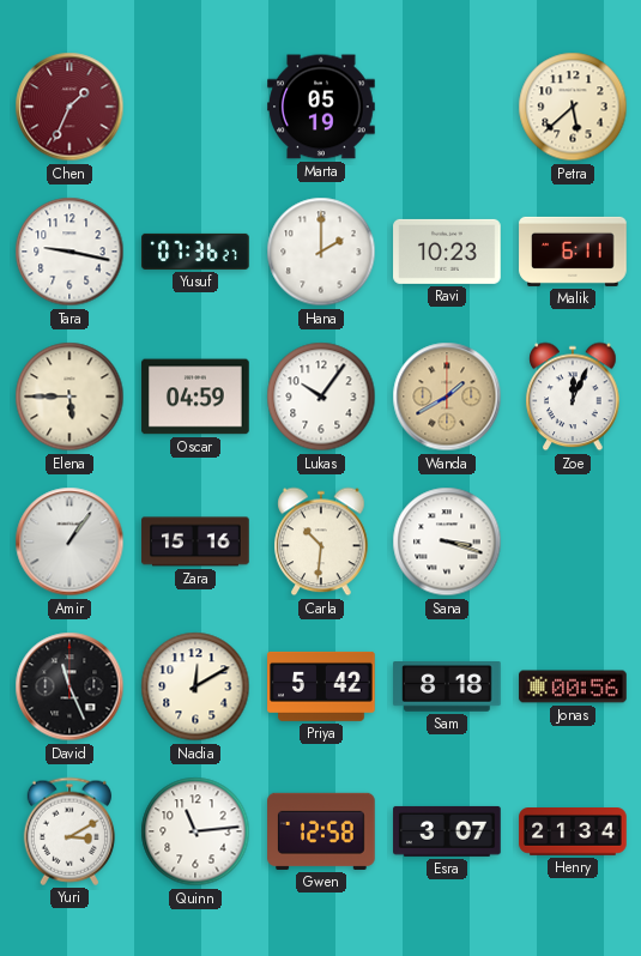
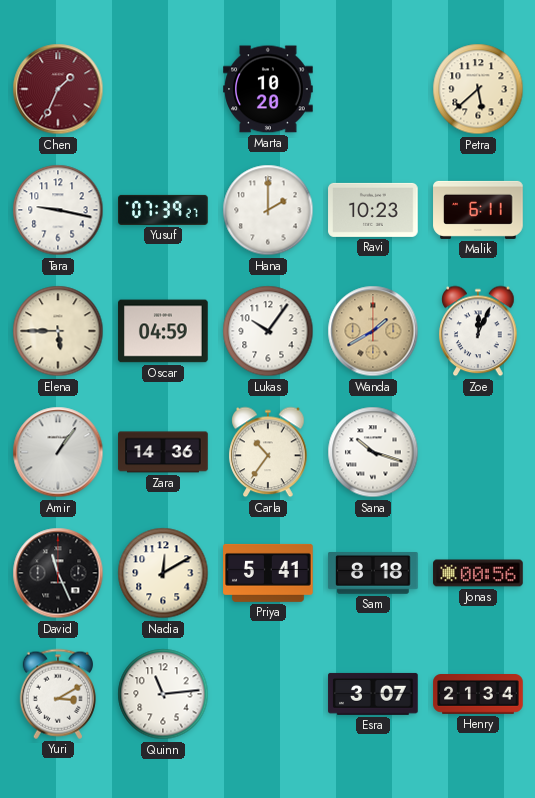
Marta: 05:19 -> 10:20
Yusuf: 07:36 -> 07:39
Zara: 15:16 -> 14:36
Carla: 10:31 -> 10:36
Sana: 3:18 -> 10:18
Priya: 5:42 -> 5:41
Gwen: 12:58 -> none
